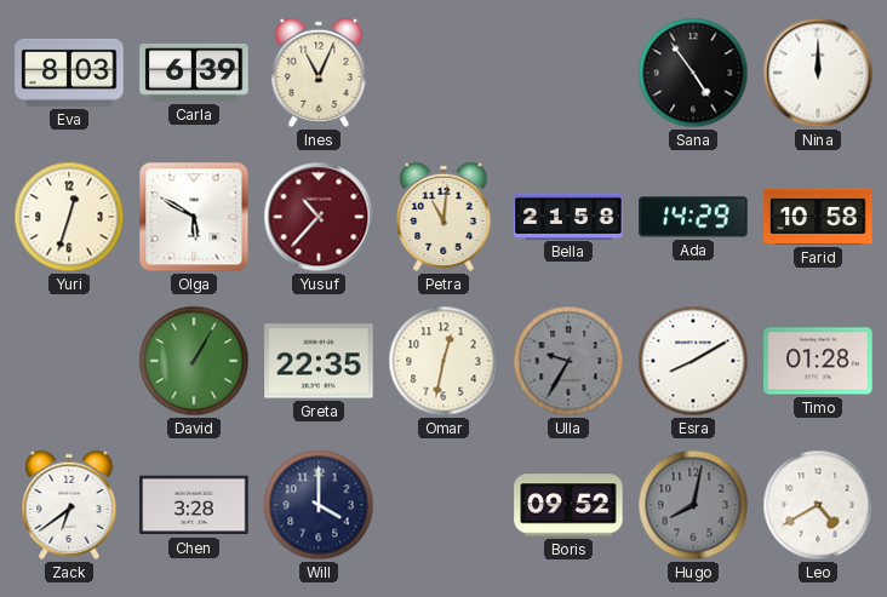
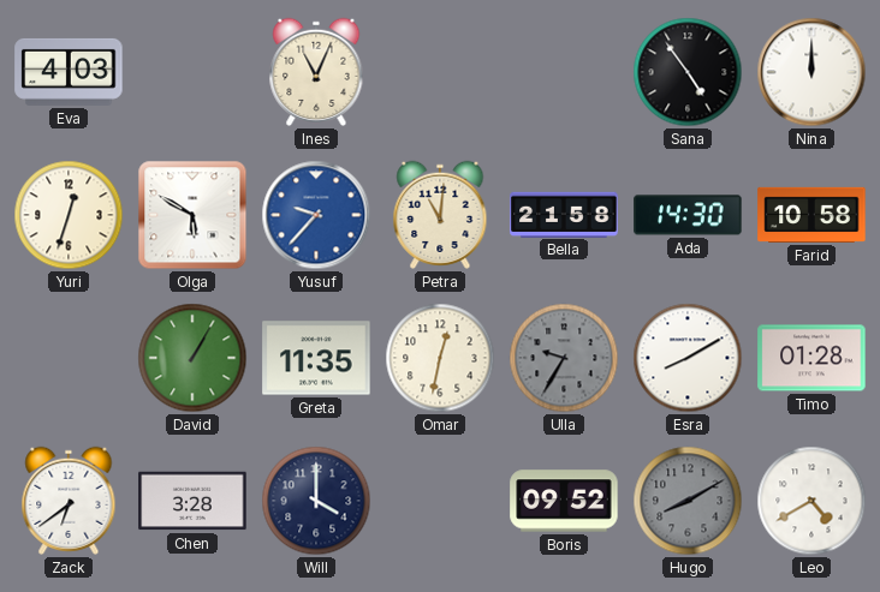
Eva: 8:03 -> 4:03
Carla: 6:39 -> none
Yusuf: 10:37 -> 9:37
Yusuf dial: burgundy -> blue
Ada: 14:29 -> 14:30
Greta: 22:35 -> 11:35
Hugo: 8:02 -> 8:10
